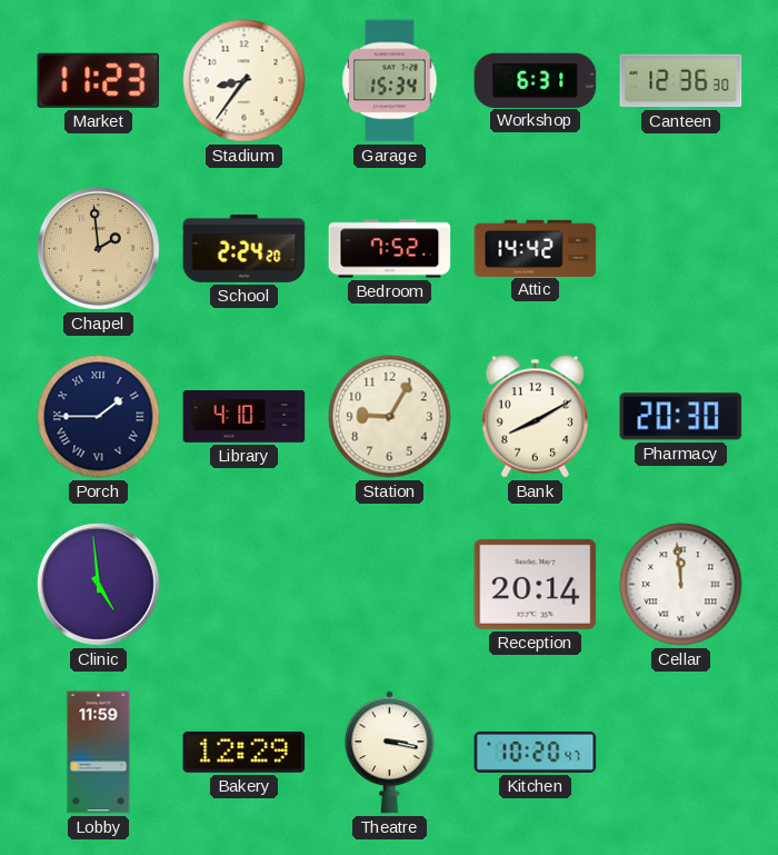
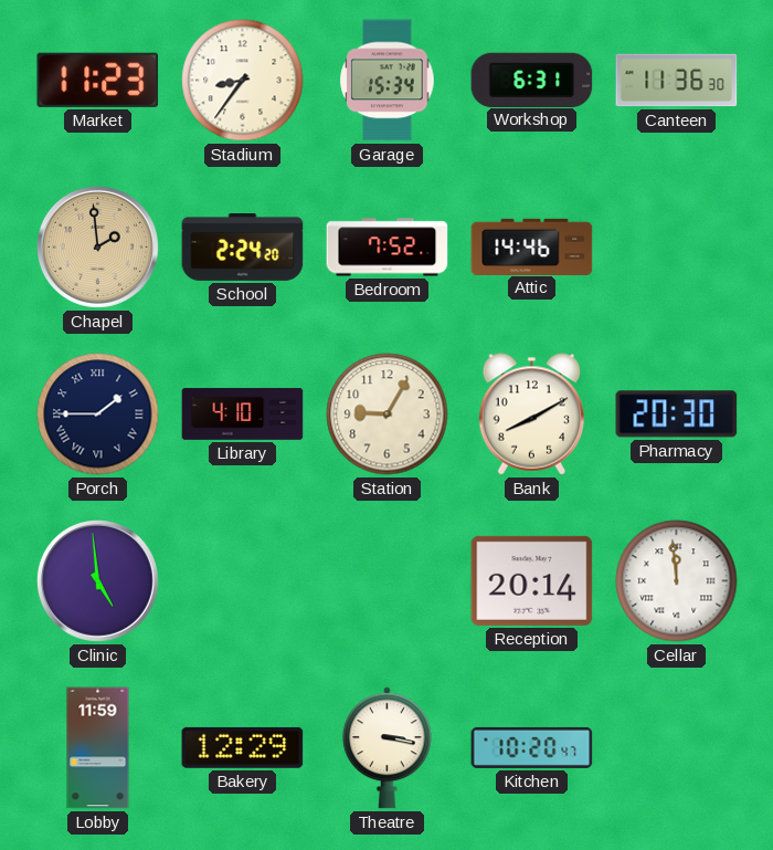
Canteen: 12:36 -> 11:36
Attic: 14:42 -> 14:46
